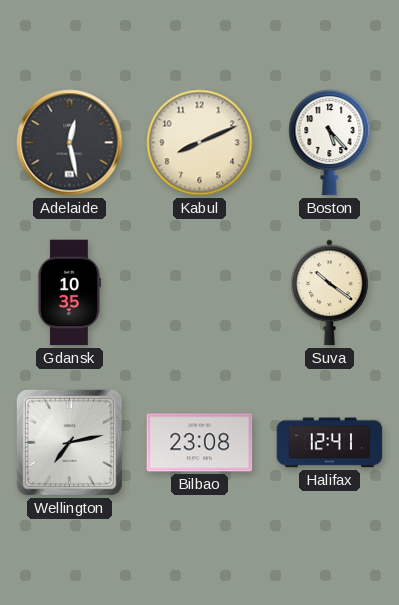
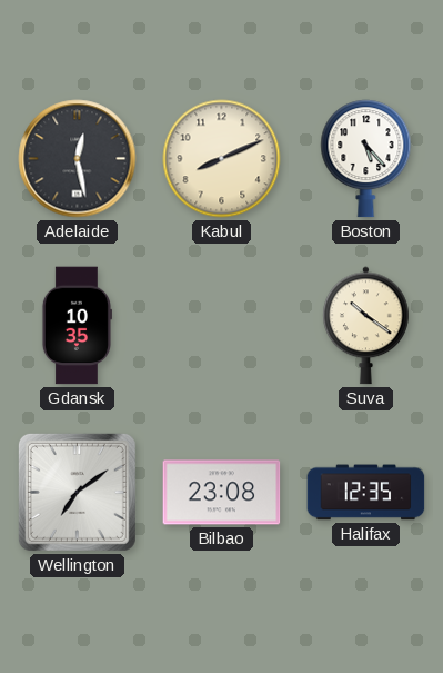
Wellington: 7:13 -> 7:09
Halifax: 12:41 -> 12:35
